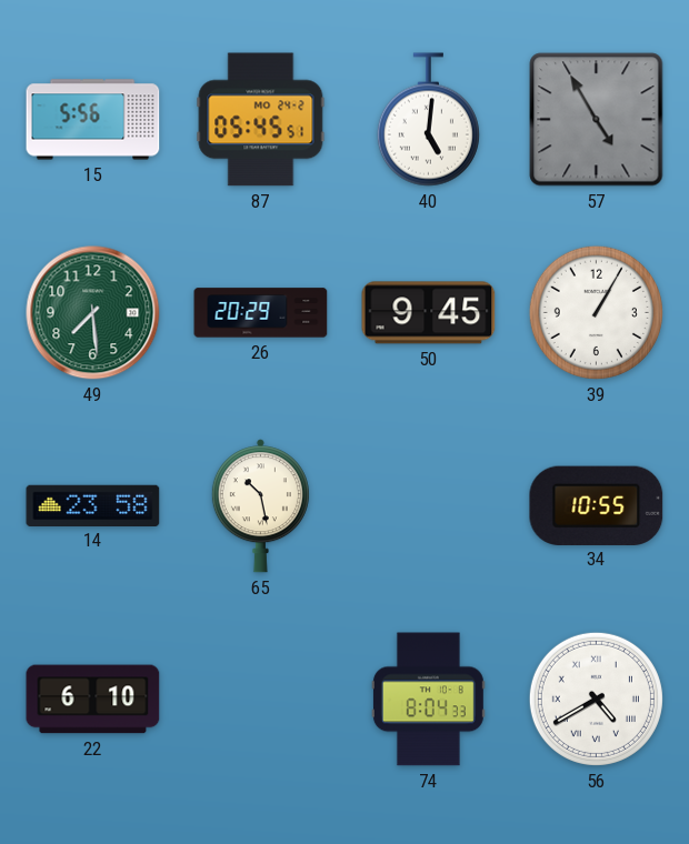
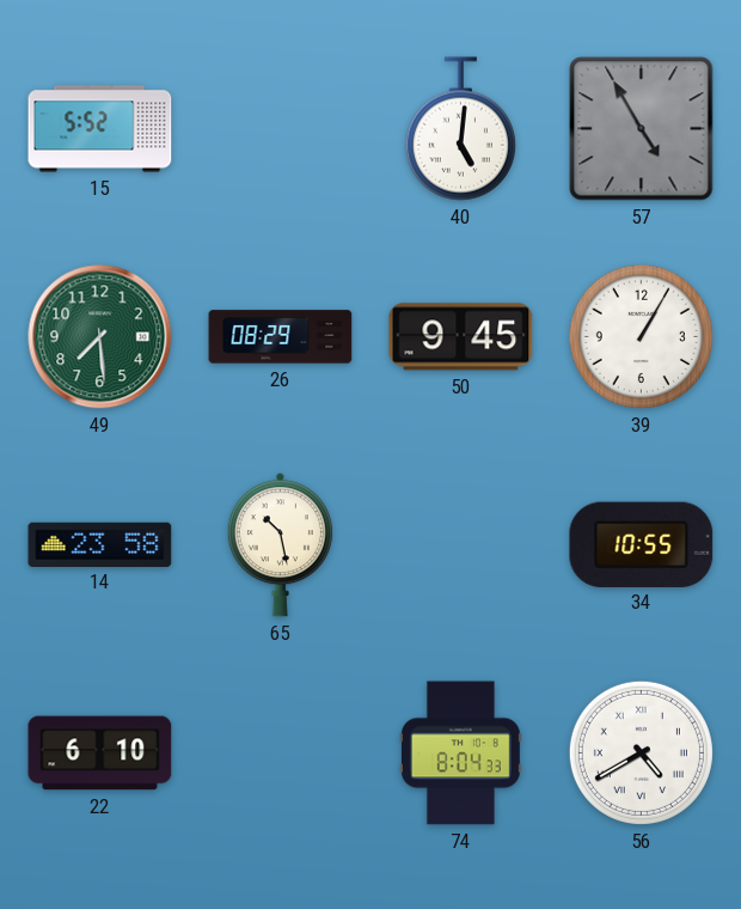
15: 5:56 -> 5:52
87: 05:45 -> none
26: 20:29 -> 08:29
